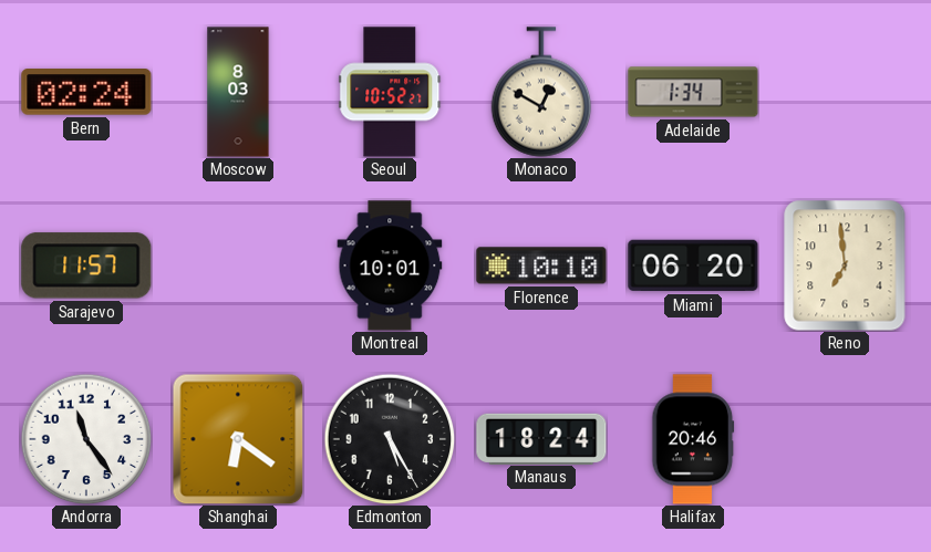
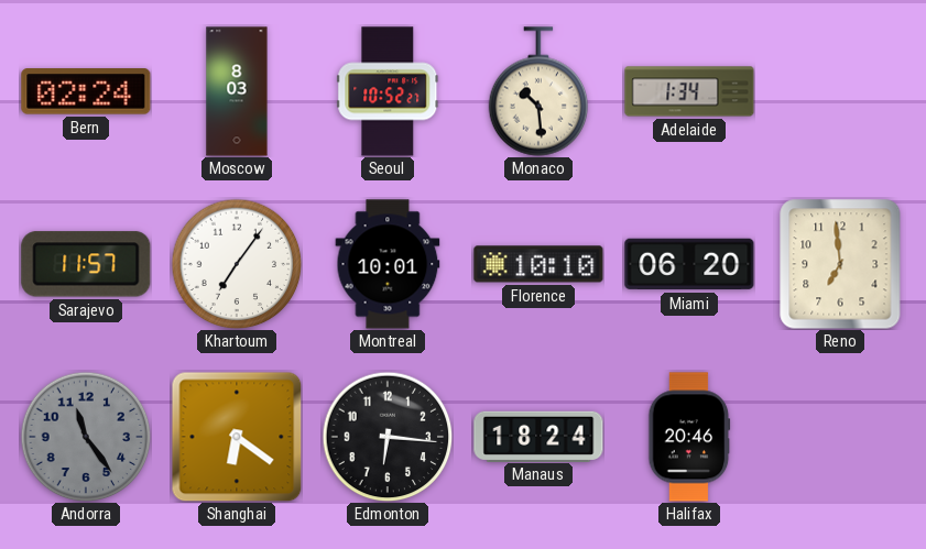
Monaco: 12:50 -> 10:29
Khartoum: none -> 7:06
Andorra dial: white -> grey
Edmonton: 5:25 -> 6:16
